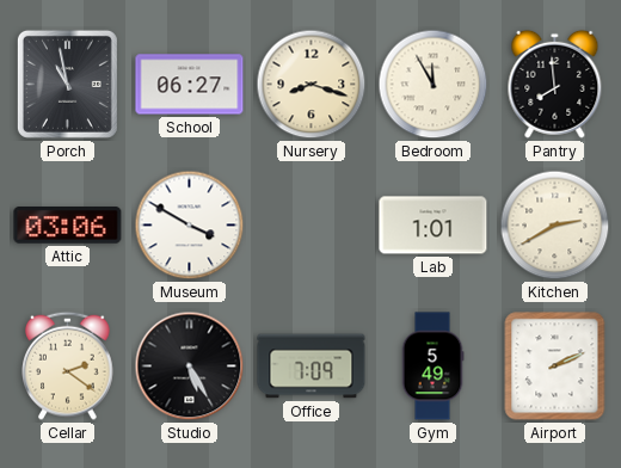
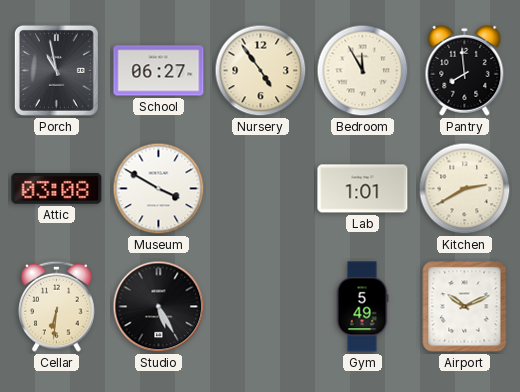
Nursery: 8:18 -> 4:54
Attic: 03:06 -> 03:08
Cellar: 2:21 -> 6:31
Office: 7:09 -> none
Airport: 2:11 -> 10:11
